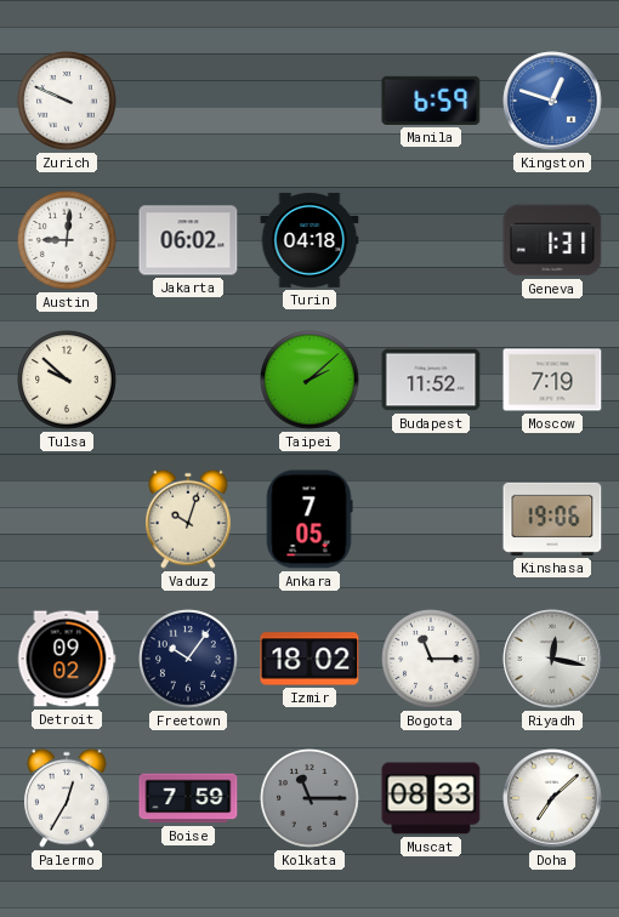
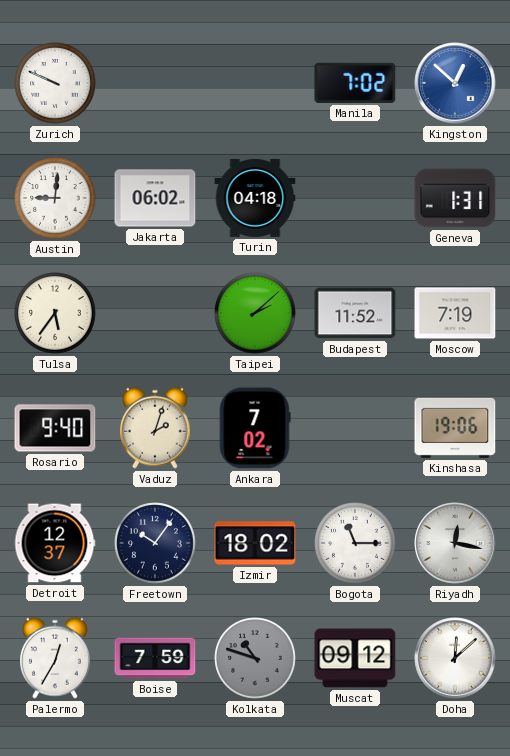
Manila: 6:59 -> 7:02
Kingston: 12:48 -> 12:52
Tulsa: 9:52 -> 5:36
Rosario: none -> 9:40
Vaduz: 10:03 -> 2:03
Ankara: 7:05 -> 7:02
Detroit: 09:02 -> 12:37
Kolkata: 11:15 -> 10:48
Muscat: 08:33 -> 09:12
Doha: 7:08 -> 12:08
